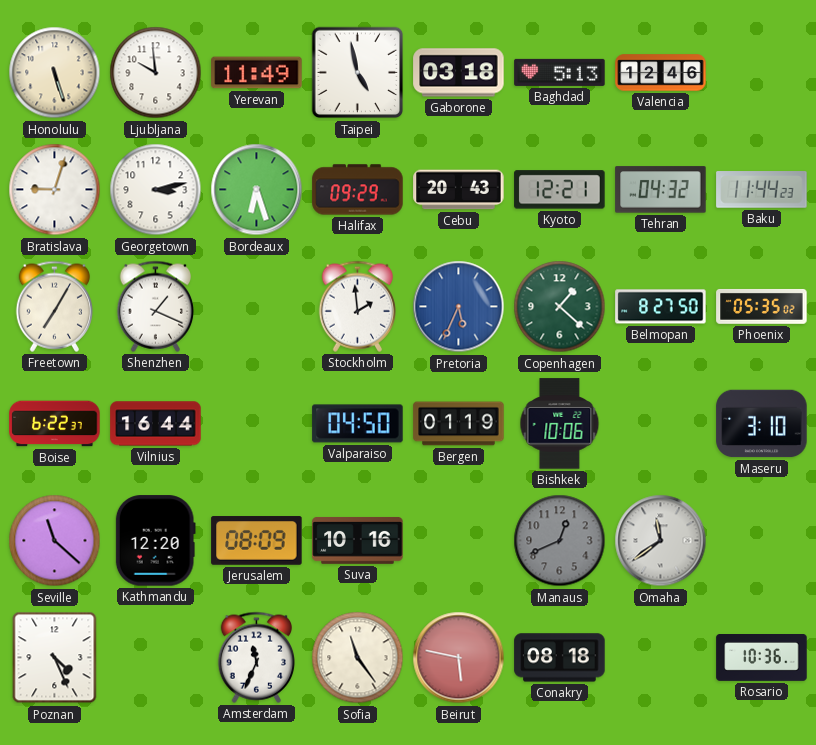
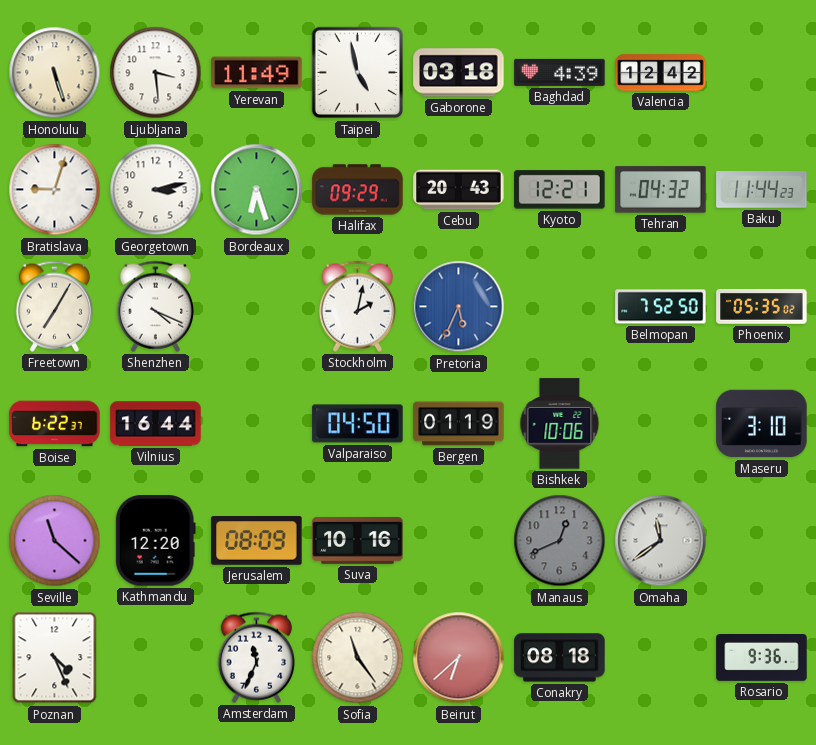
Ljubljana: 9:59 -> 3:29
Baghdad: 5:13 -> 4:39
Valencia: 12:46 -> 12:42
Shenzhen: 1:19 -> 4:19
Stockholm: 1:59 -> 2:02
Copenhagen: 1:22 -> none
Belmopan: 8:27 -> 7:52
Beirut: 5:47 -> 6:38
Rosario: 10:36 -> 9:36
